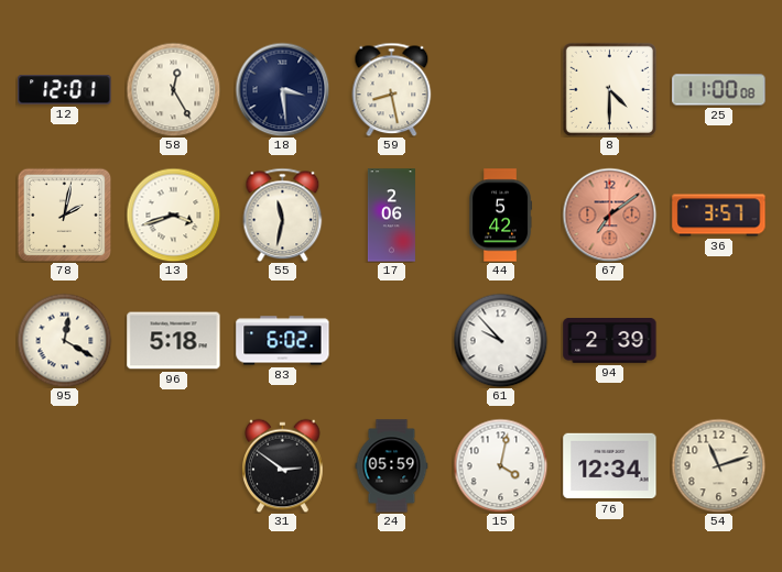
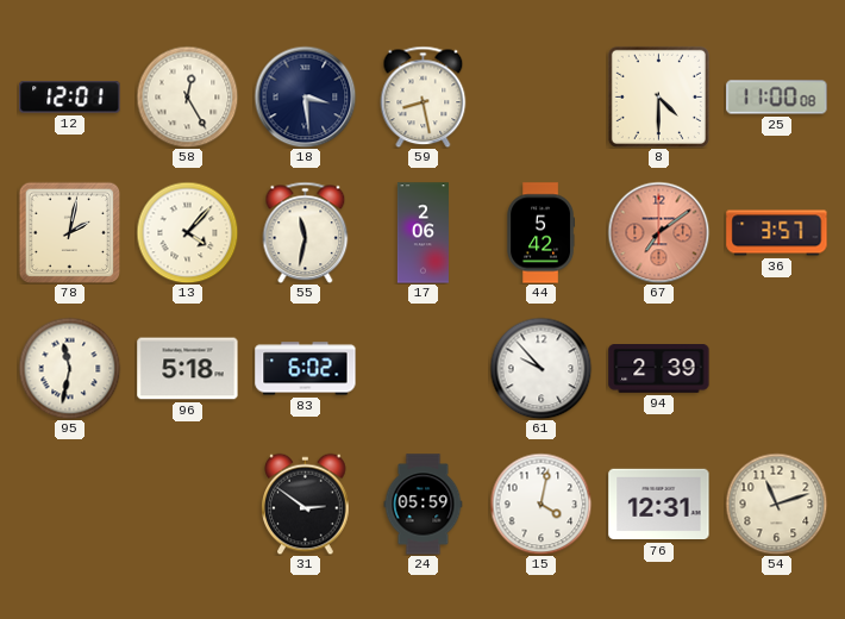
13: 3:42 -> 4:07
95: 12:20 -> 11:32
76: 12:34 -> 12:31
